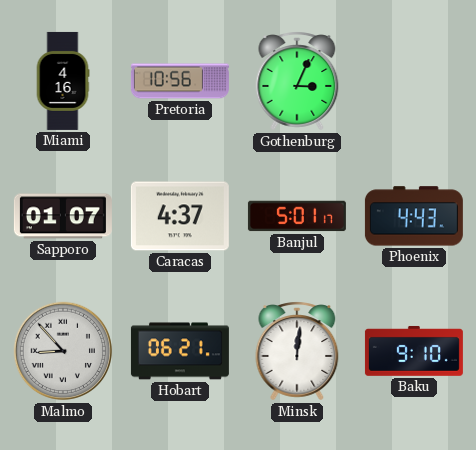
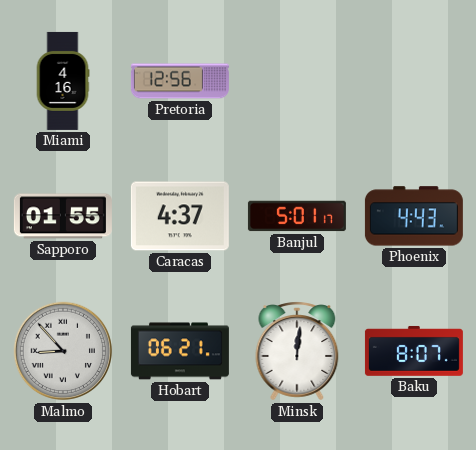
Pretoria: 10:56 -> 12:56
Gothenburg: 3:04 -> none
Sapporo: 01:07 -> 01:55
Baku: 9:10 -> 8:07
